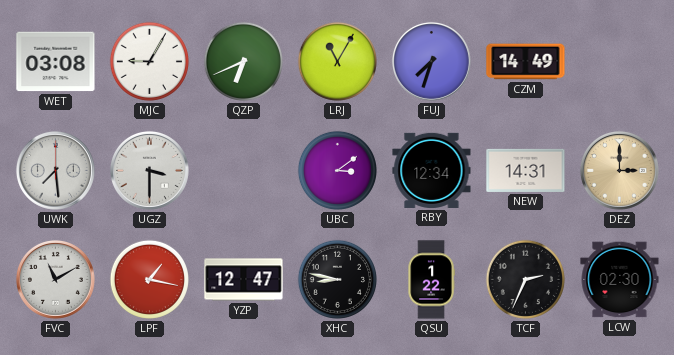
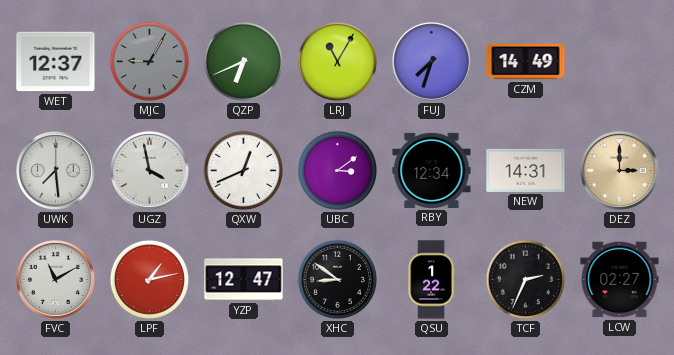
WET: 03:08 -> 12:37
MJC dial: white -> grey
UGZ: 3:30 -> 3:58
QXW: none -> 12:41
LPF: 1:17 -> 1:13
XHC: 8:47 -> 8:51
LCW: 02:30 -> 02:27
